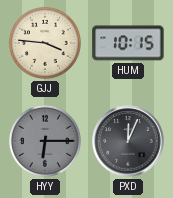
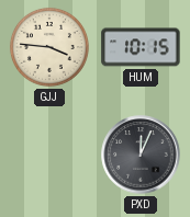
HYY: 6:15 -> none
